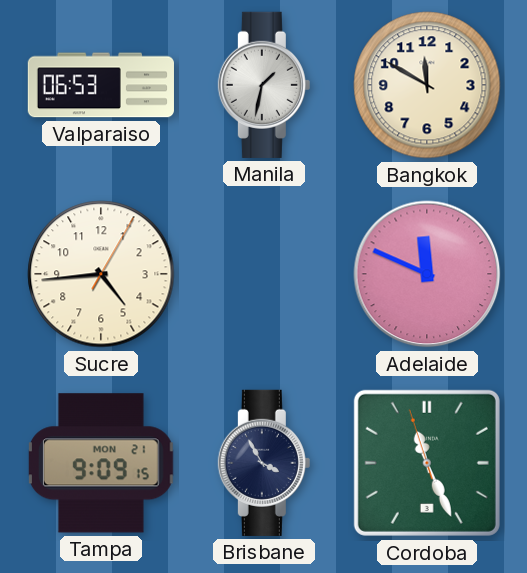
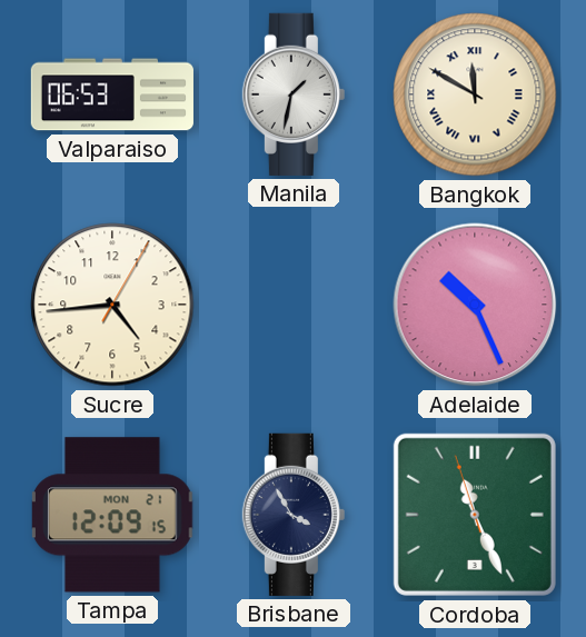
Bangkok numerals: Arabic -> Roman
Adelaide: 11:49 -> 10:26
Tampa: 9:09 -> 12:09
